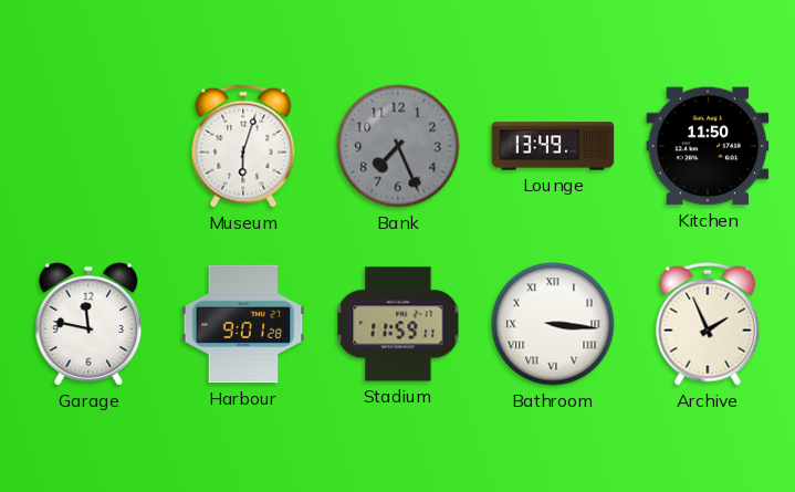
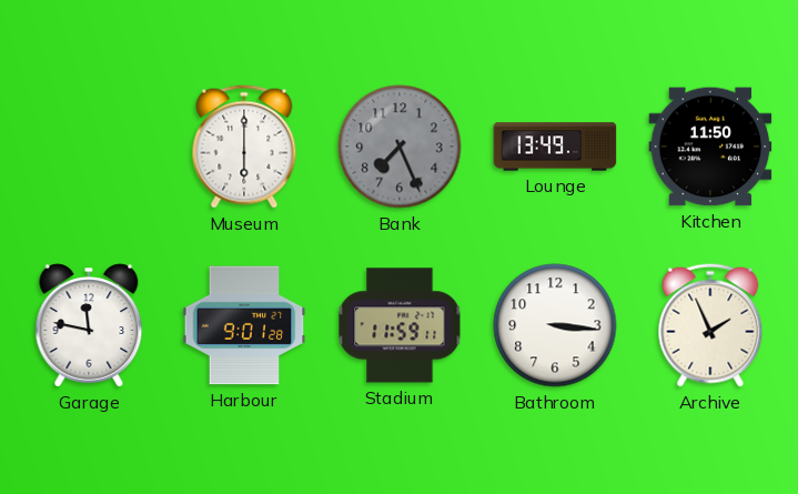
Museum: 6:03 -> 6:00
Bathroom numerals: Roman -> Arabic
